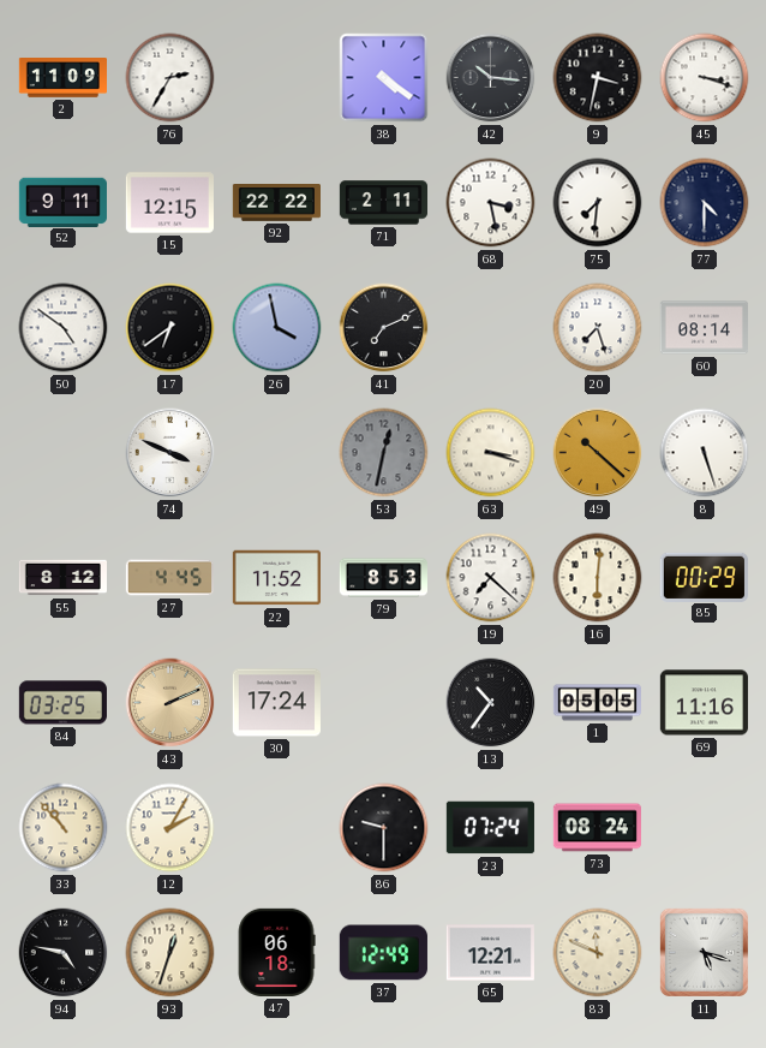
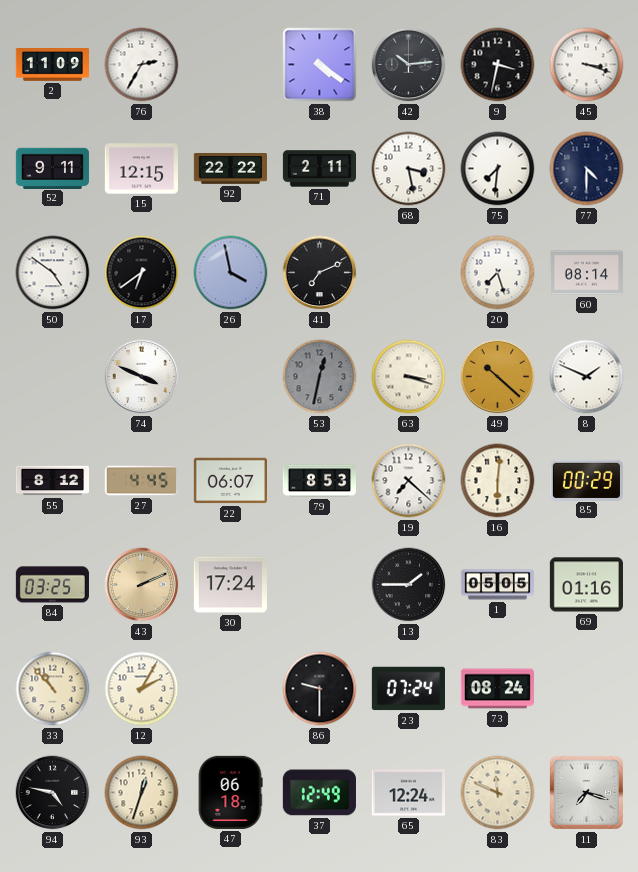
42: 10:16 -> 10:14
8: 5:27 -> 1:49
22: 11:52 -> 06:07
13: 10:36 -> 1:45
69: 11:16 -> 01:16
65: 12:21 -> 12:24
11: 5:18 -> 7:18
